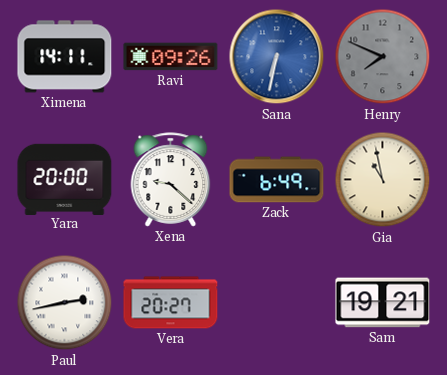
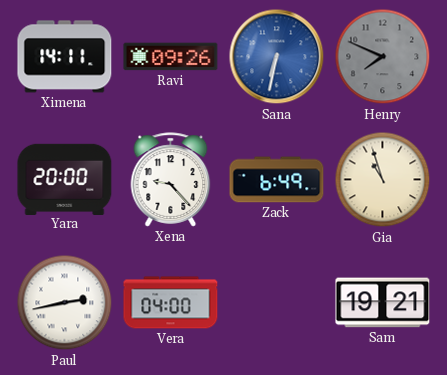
Xena: 9:22 -> 9:23
Gia: 10:58 -> 10:57
Vera: 20:27 -> 04:00
